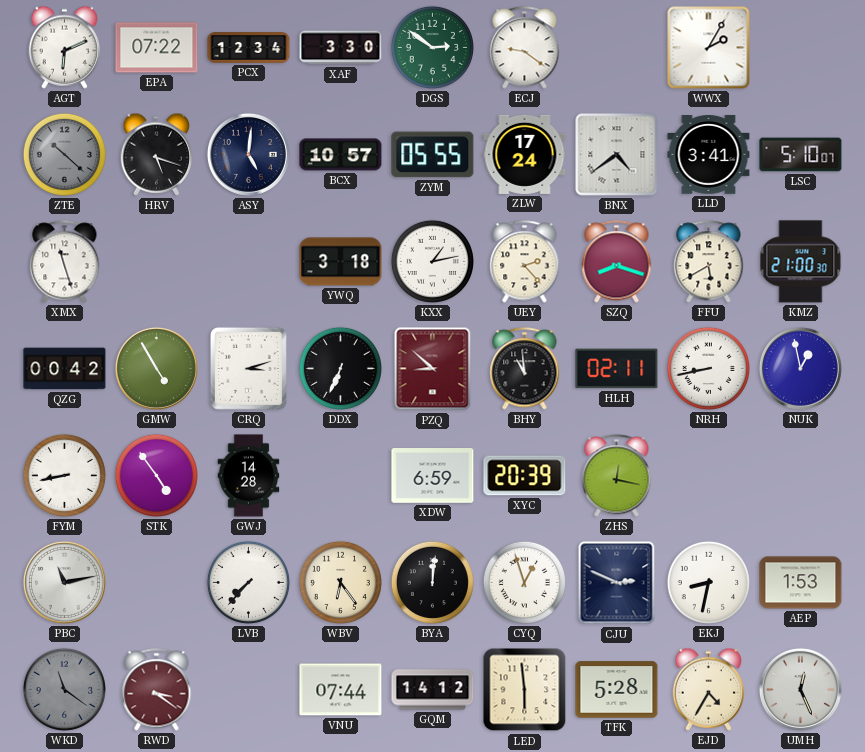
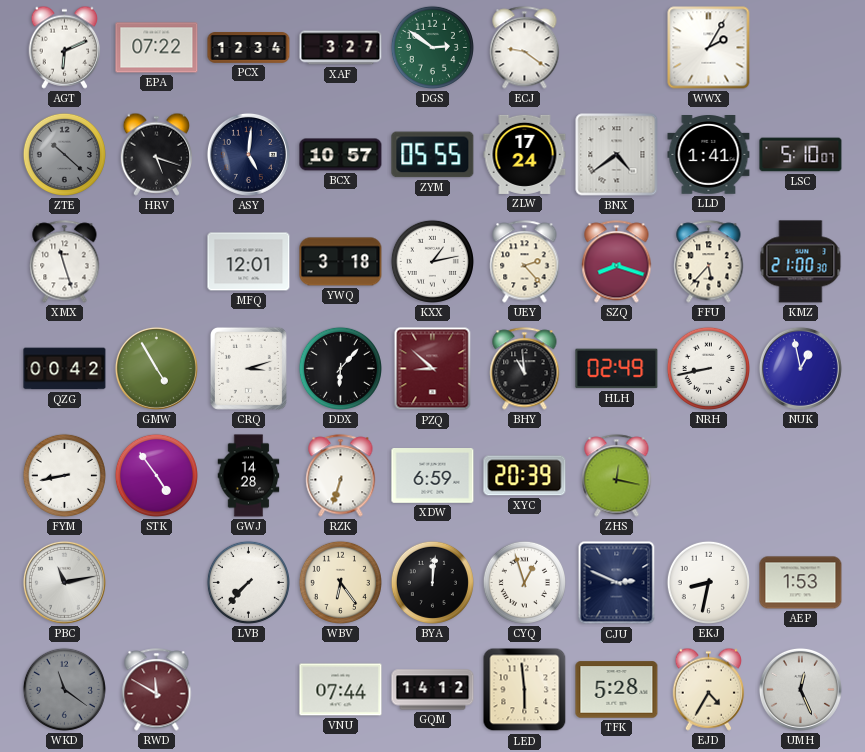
XAF: 3:30 -> 3:27
LLD: 3:41 -> 1:41
MFQ: none -> 12:01
FFU: 5:40 -> 5:37
DDX: 6:34 -> 6:07
HLH: 02:11 -> 02:49
RZK: none -> 6:33
RWD: 3:21 -> 11:50
